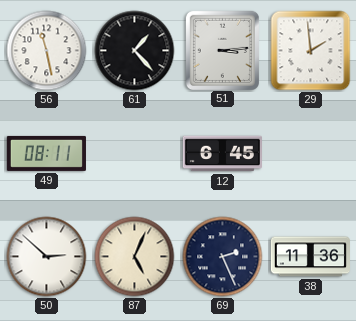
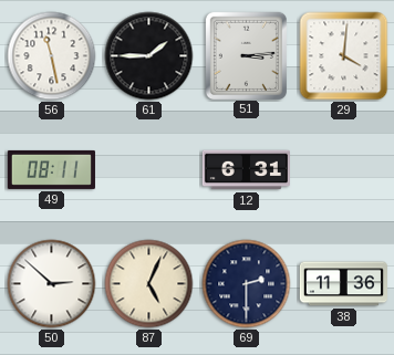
61: 1:23 -> 1:45
29: 1:59 -> 4:01
12: 6:45 -> 6:31
69: 2:26 -> 2:30
